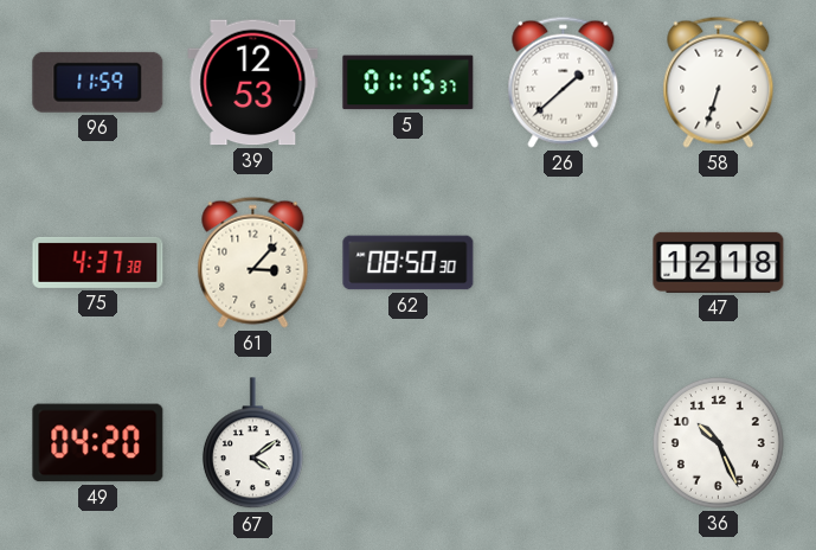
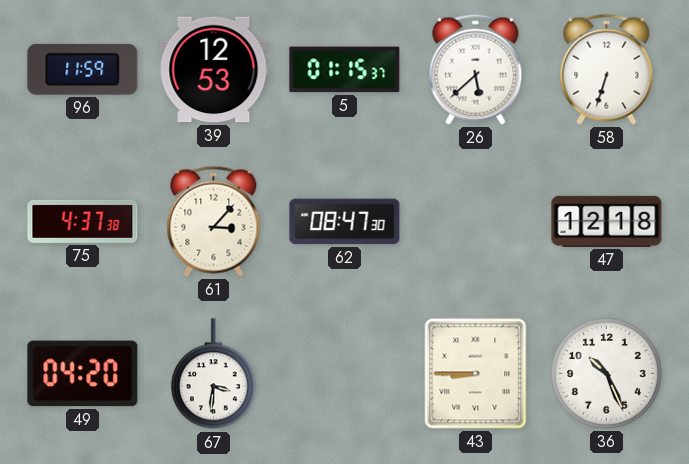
26: 1:38 -> 5:38
62: 08:50 -> 08:47
67: 4:09 -> 3:31
43: none -> 8:45
